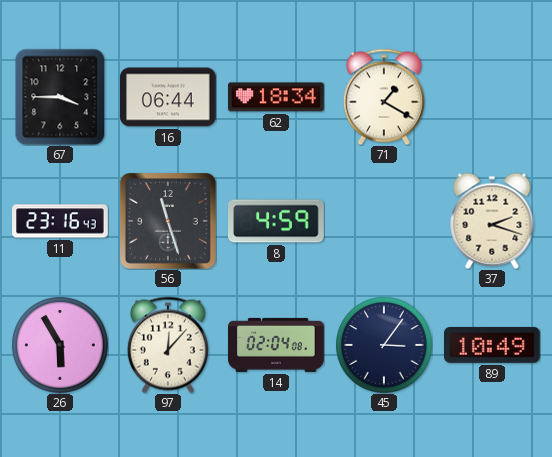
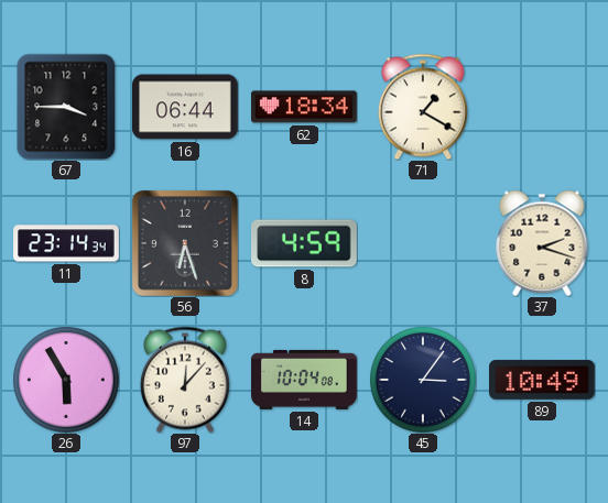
11: 23:16 -> 23:14
56: 11:27 -> 6:27
14: 02:04 -> 10:04
